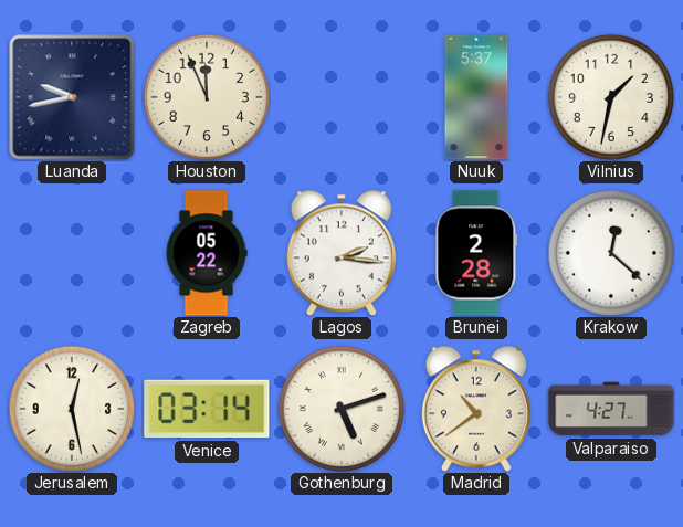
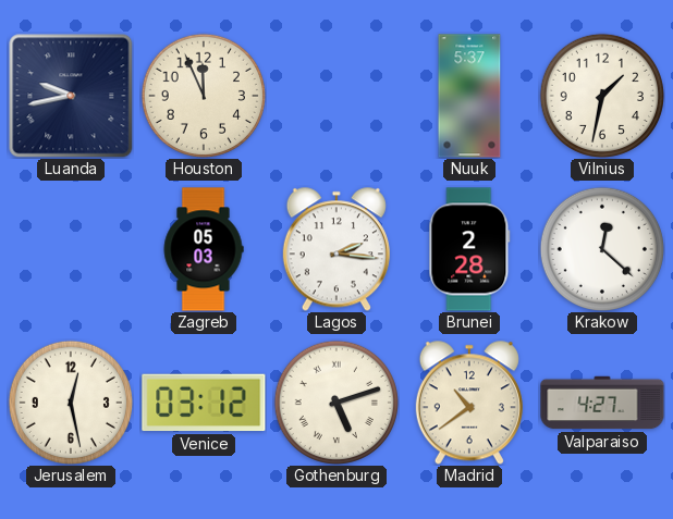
Zagreb: 05:22 -> 05:03
Venice: 03:14 -> 03:12
